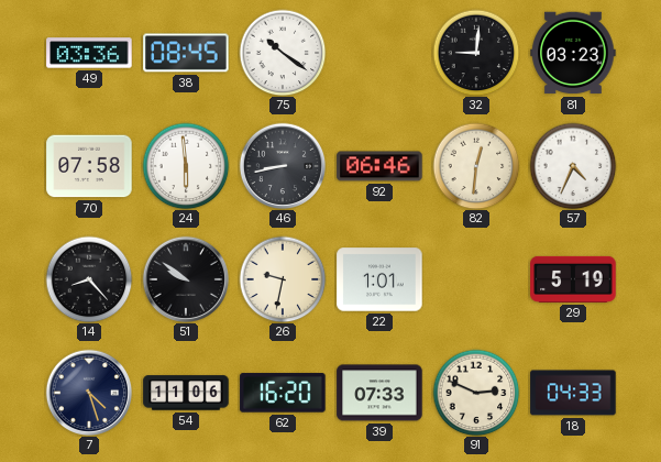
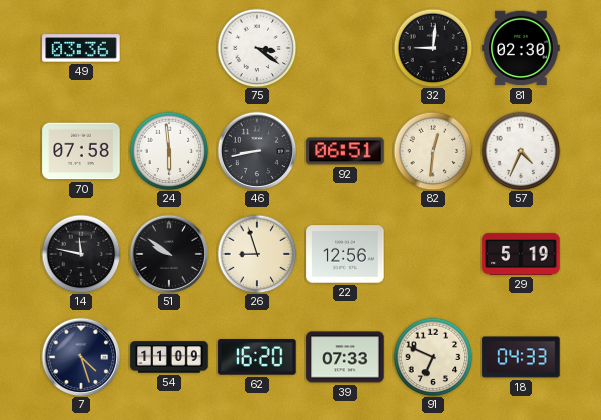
38: 08:45 -> none
75: 10:21 -> 3:21
81: 03:23 -> 02:30
92: 06:46 -> 06:51
14: 8:23 -> 11:47
26: 9:32 -> 8:57
22: 1:01 -> 12:56
54: 11:06 -> 11:09
91: 2:49 -> 6:49
